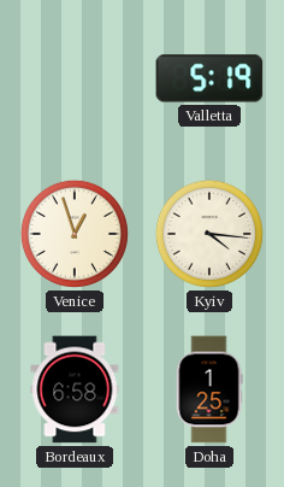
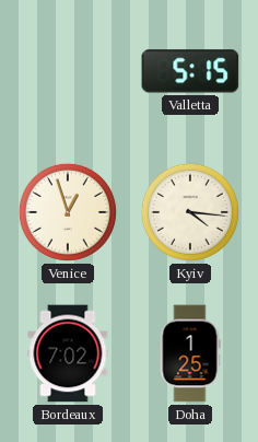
Valletta: 5:19 -> 5:15
Bordeaux: 6:58 -> 7:02
